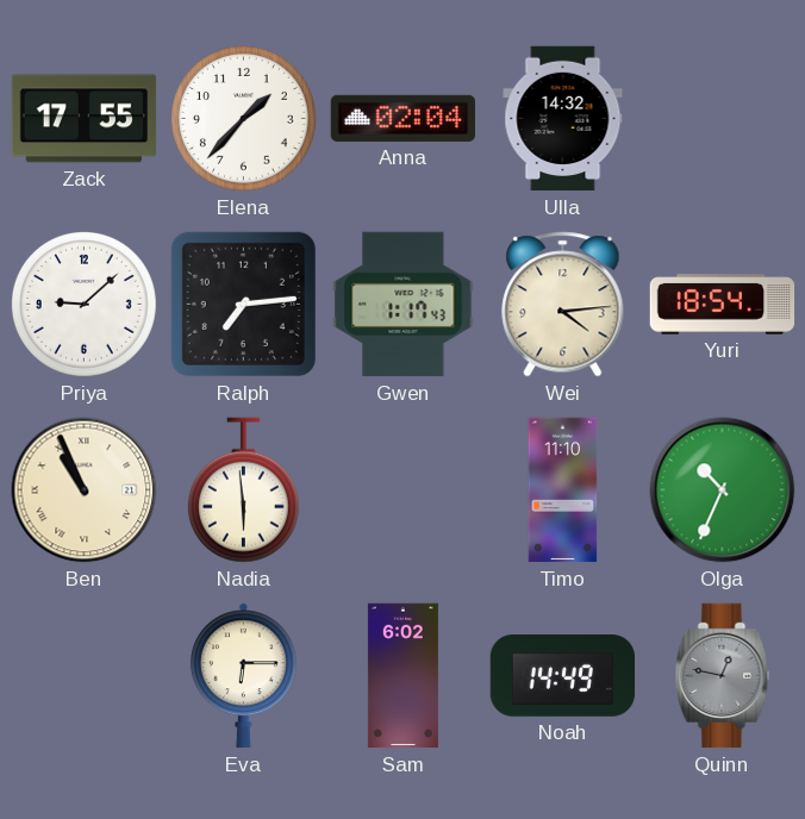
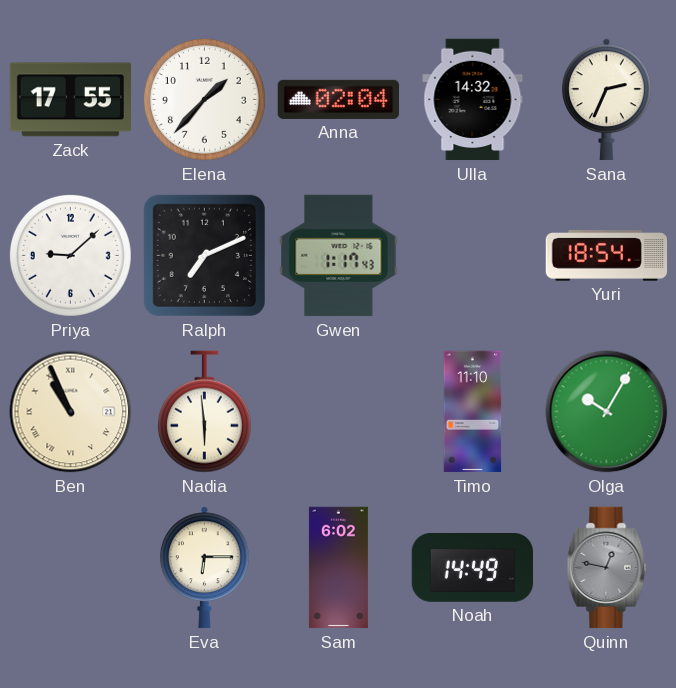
Sana: none -> 2:34
Ralph: 7:14 -> 7:11
Wei: 4:14 -> none
Olga: 10:34 -> 10:05
